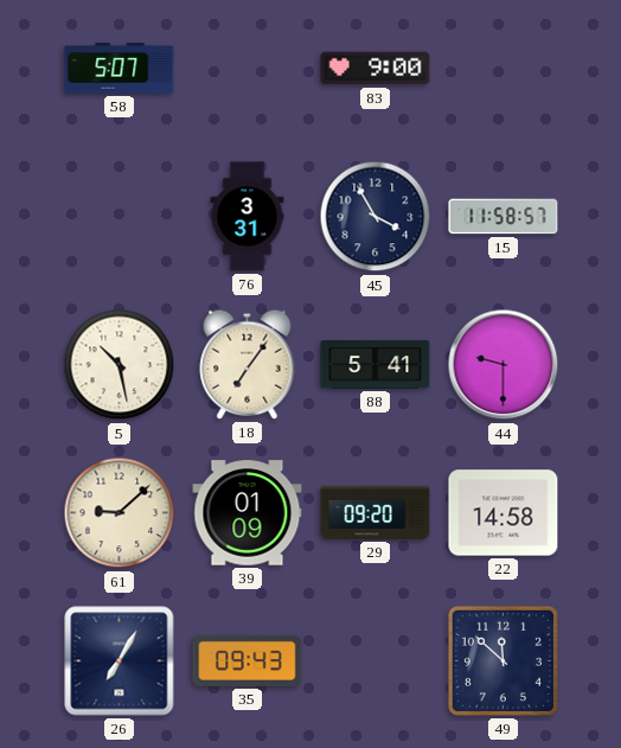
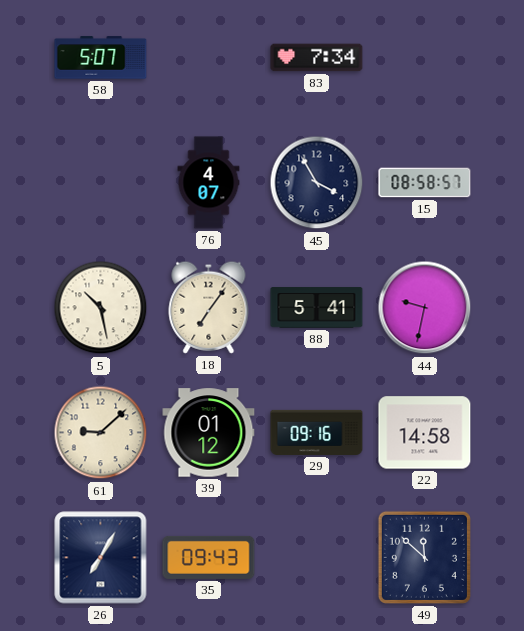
83: 9:00 -> 7:34
76: 3:31 -> 4:07
15: 11:58 -> 08:58
44: 9:30 -> 9:32
39: 01:09 -> 01:12
29: 09:20 -> 09:16
